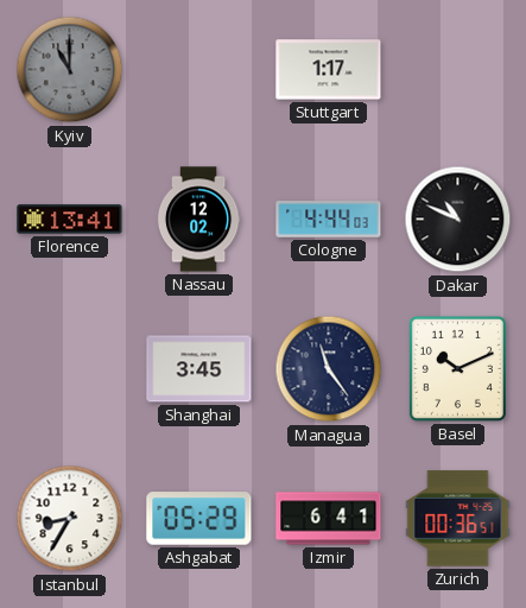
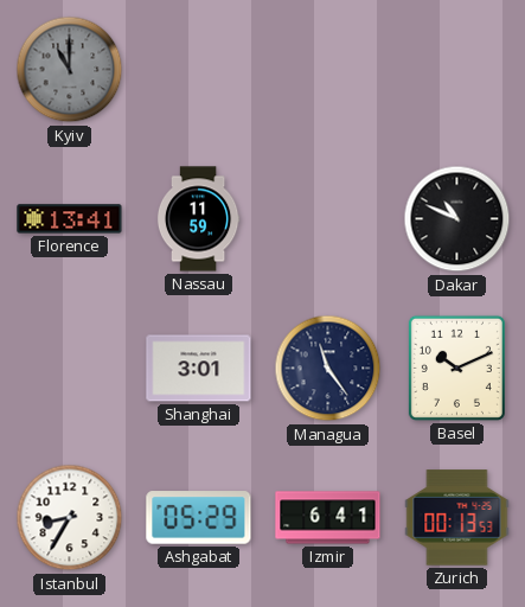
Stuttgart: 1:17 -> none
Nassau: 12:02 -> 11:59
Cologne: 4:44 -> none
Shanghai: 3:45 -> 3:01
Zurich: 00:36 -> 00:13
